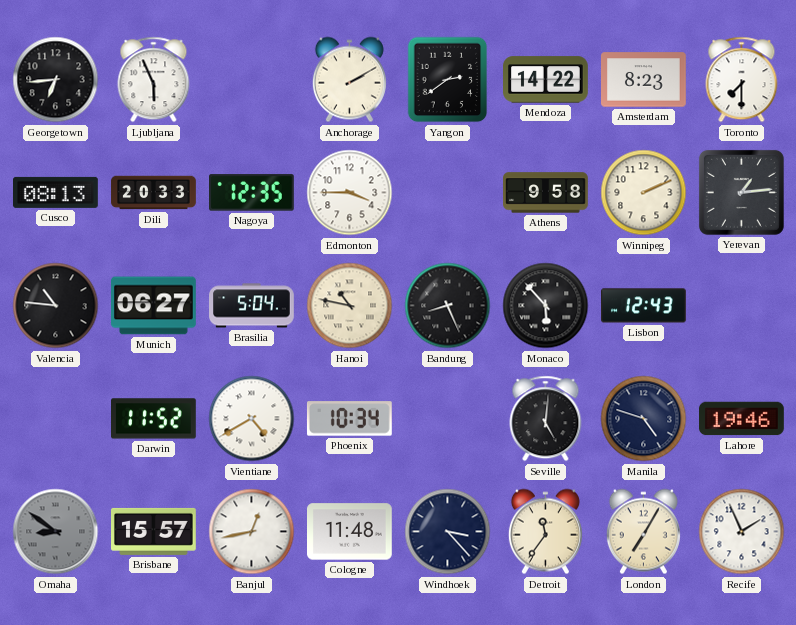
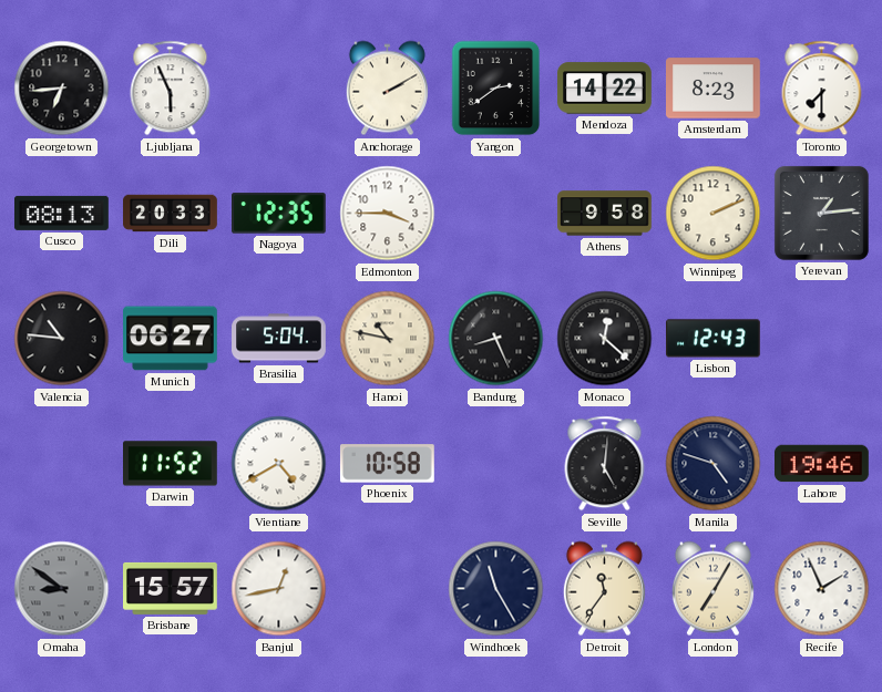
Monaco: 5:53 -> 12:22
Phoenix: 10:34 -> 10:58
Cologne: 11:48 -> none
Windhoek: 3:23 -> 11:25
